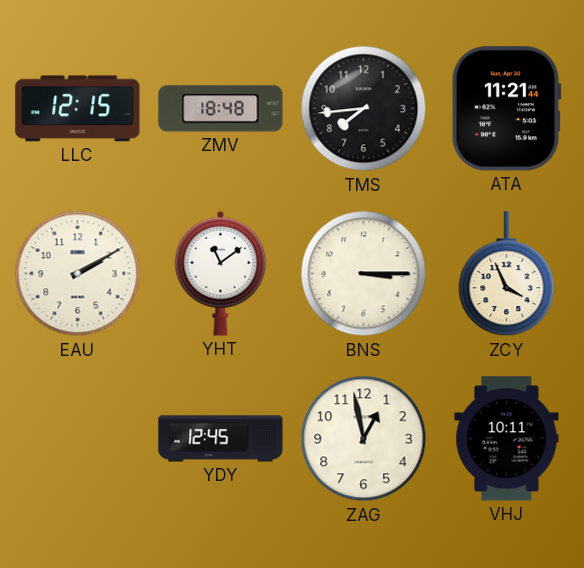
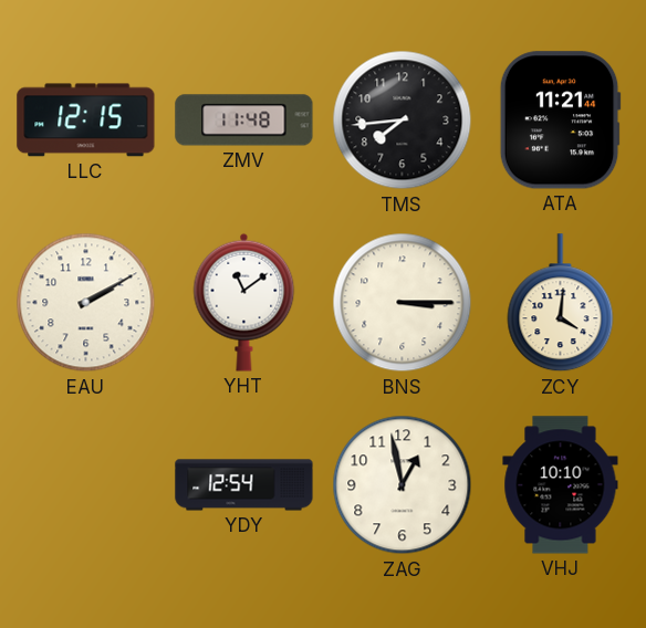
ZMV: 18:48 -> 11:48
ZCY: 3:56 -> 4:01
YDY: 12:45 -> 12:54
VHJ: 10:11 -> 10:10
